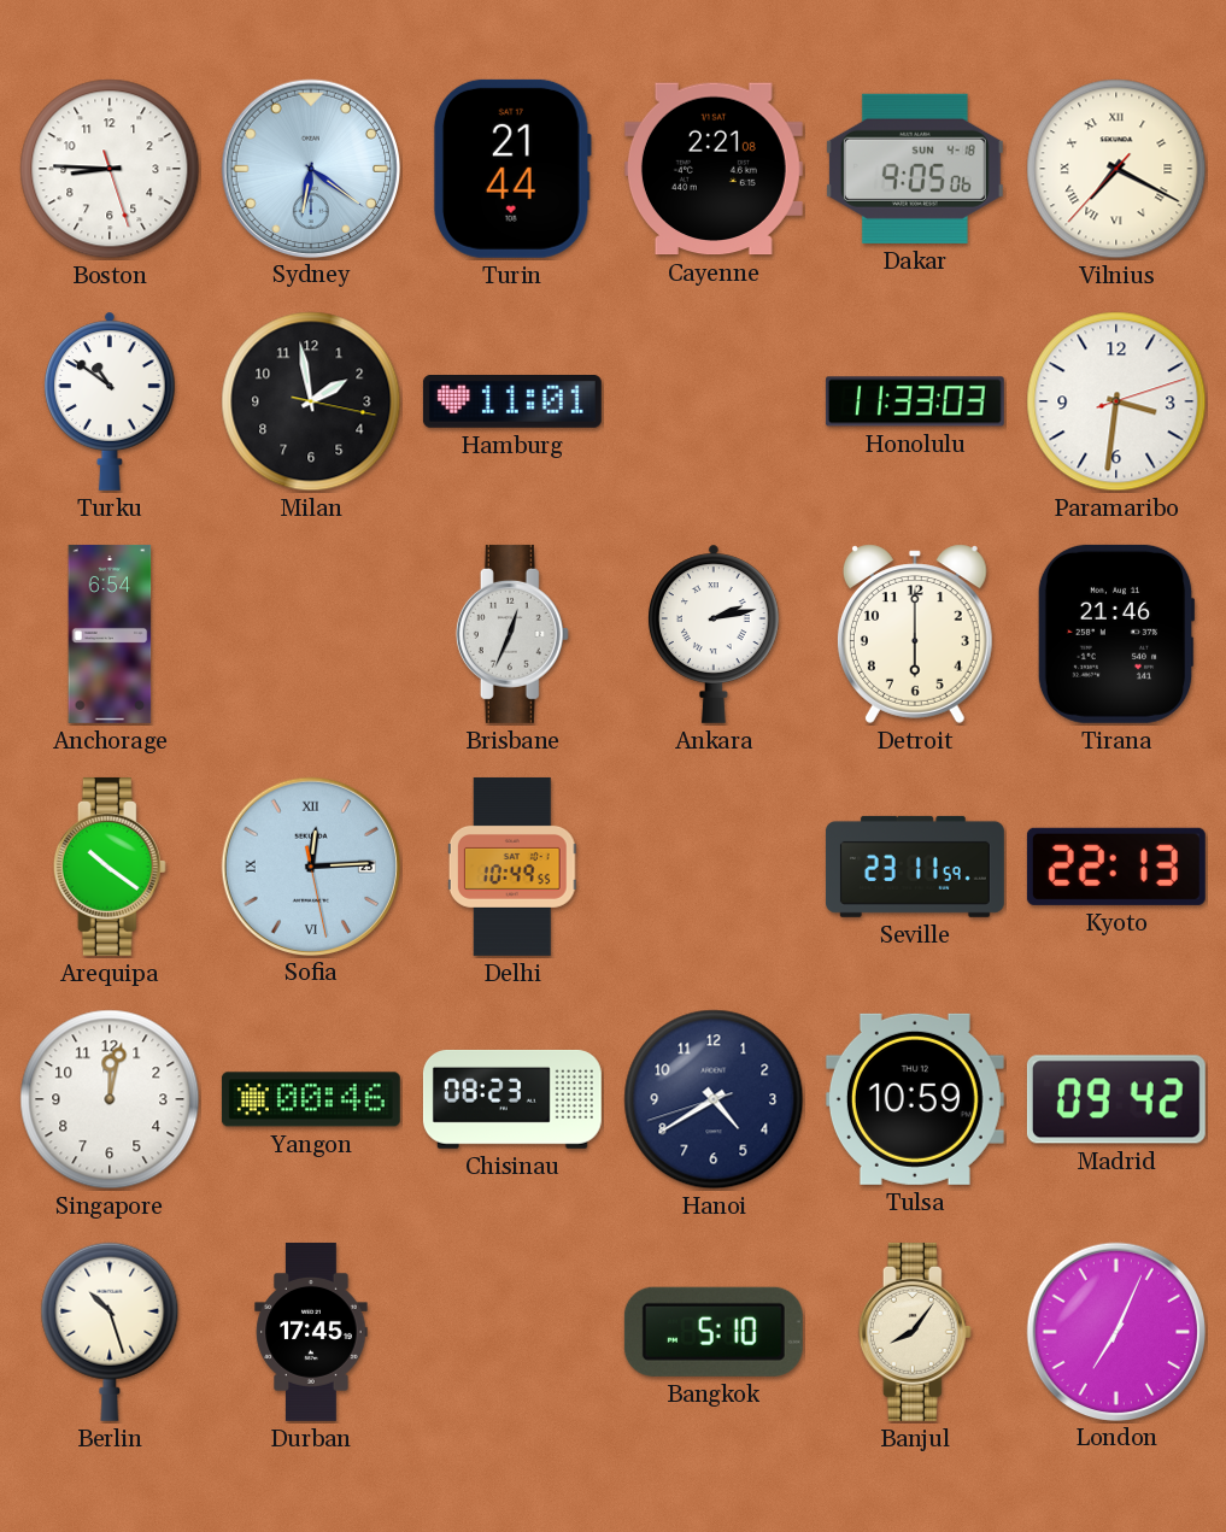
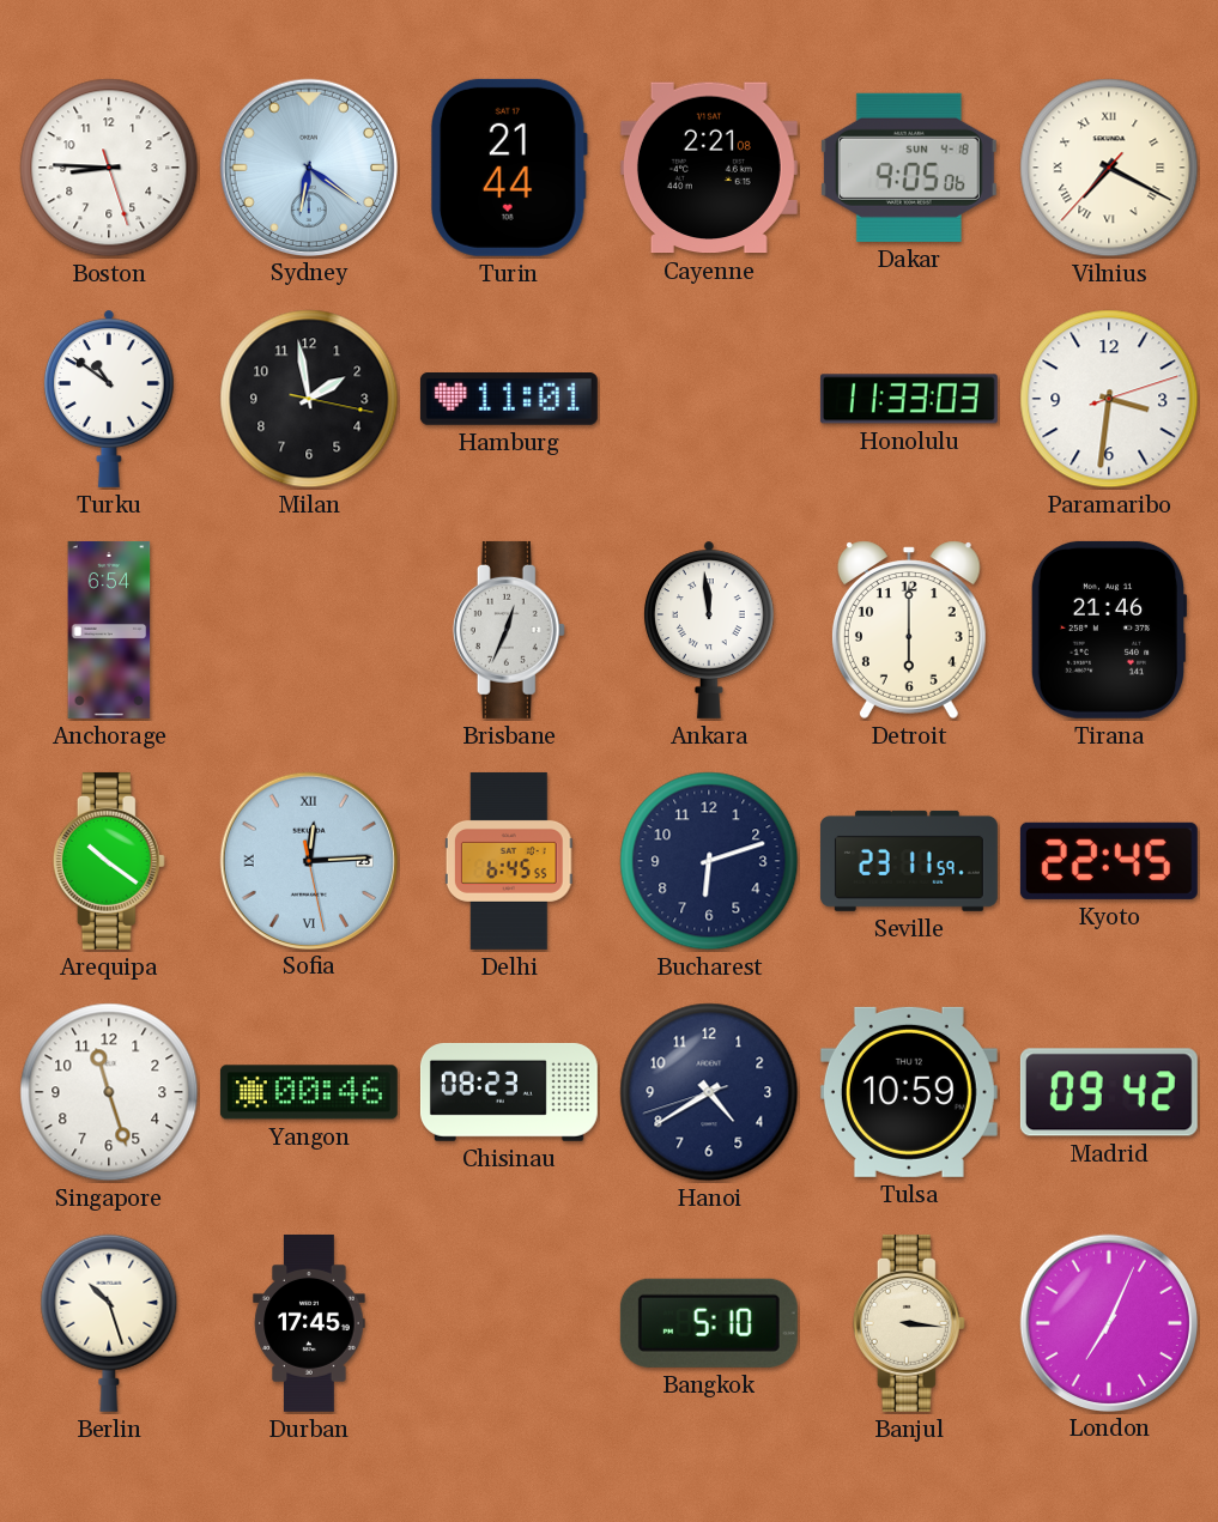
Ankara: 2:13 -> 11:59
Delhi: 10:49 -> 6:45
Bucharest: none -> 6:12
Kyoto: 22:13 -> 22:45
Singapore: 12:02 -> 11:27
Banjul: 8:06 -> 3:16
